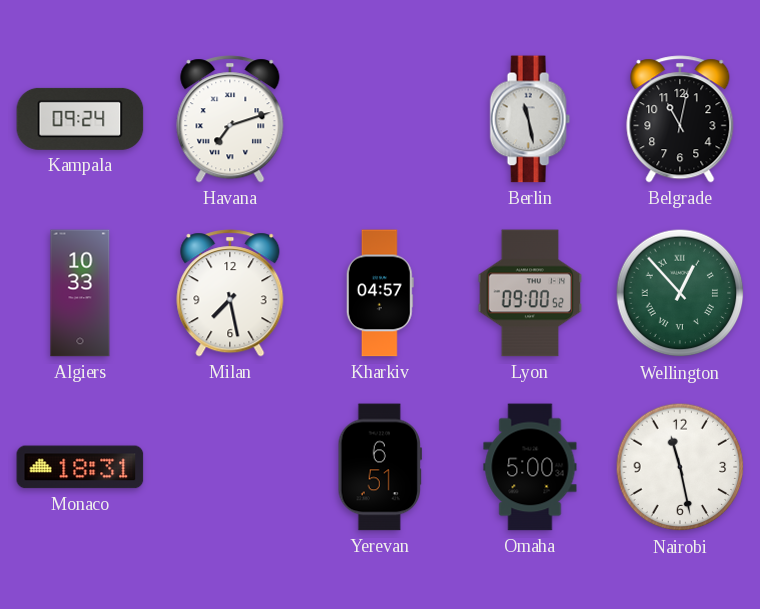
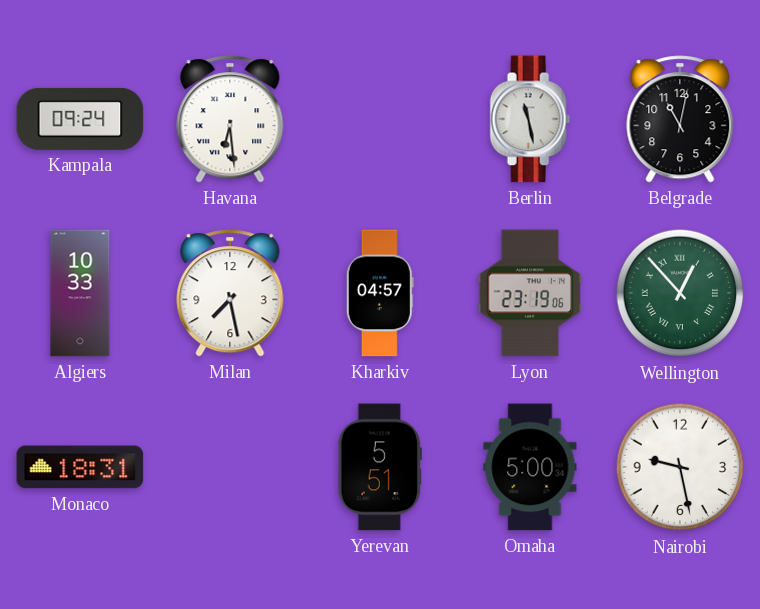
Havana: 7:12 -> 6:29
Lyon: 09:00 -> 23:19
Yerevan: 6:51 -> 5:51
Nairobi: 11:28 -> 9:28
